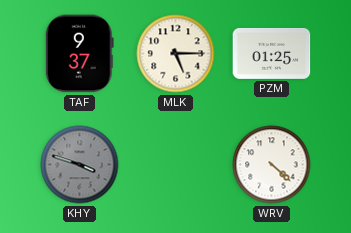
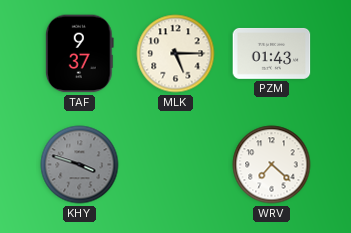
PZM: 01:25 -> 01:43
WRV: 4:22 -> 7:22
